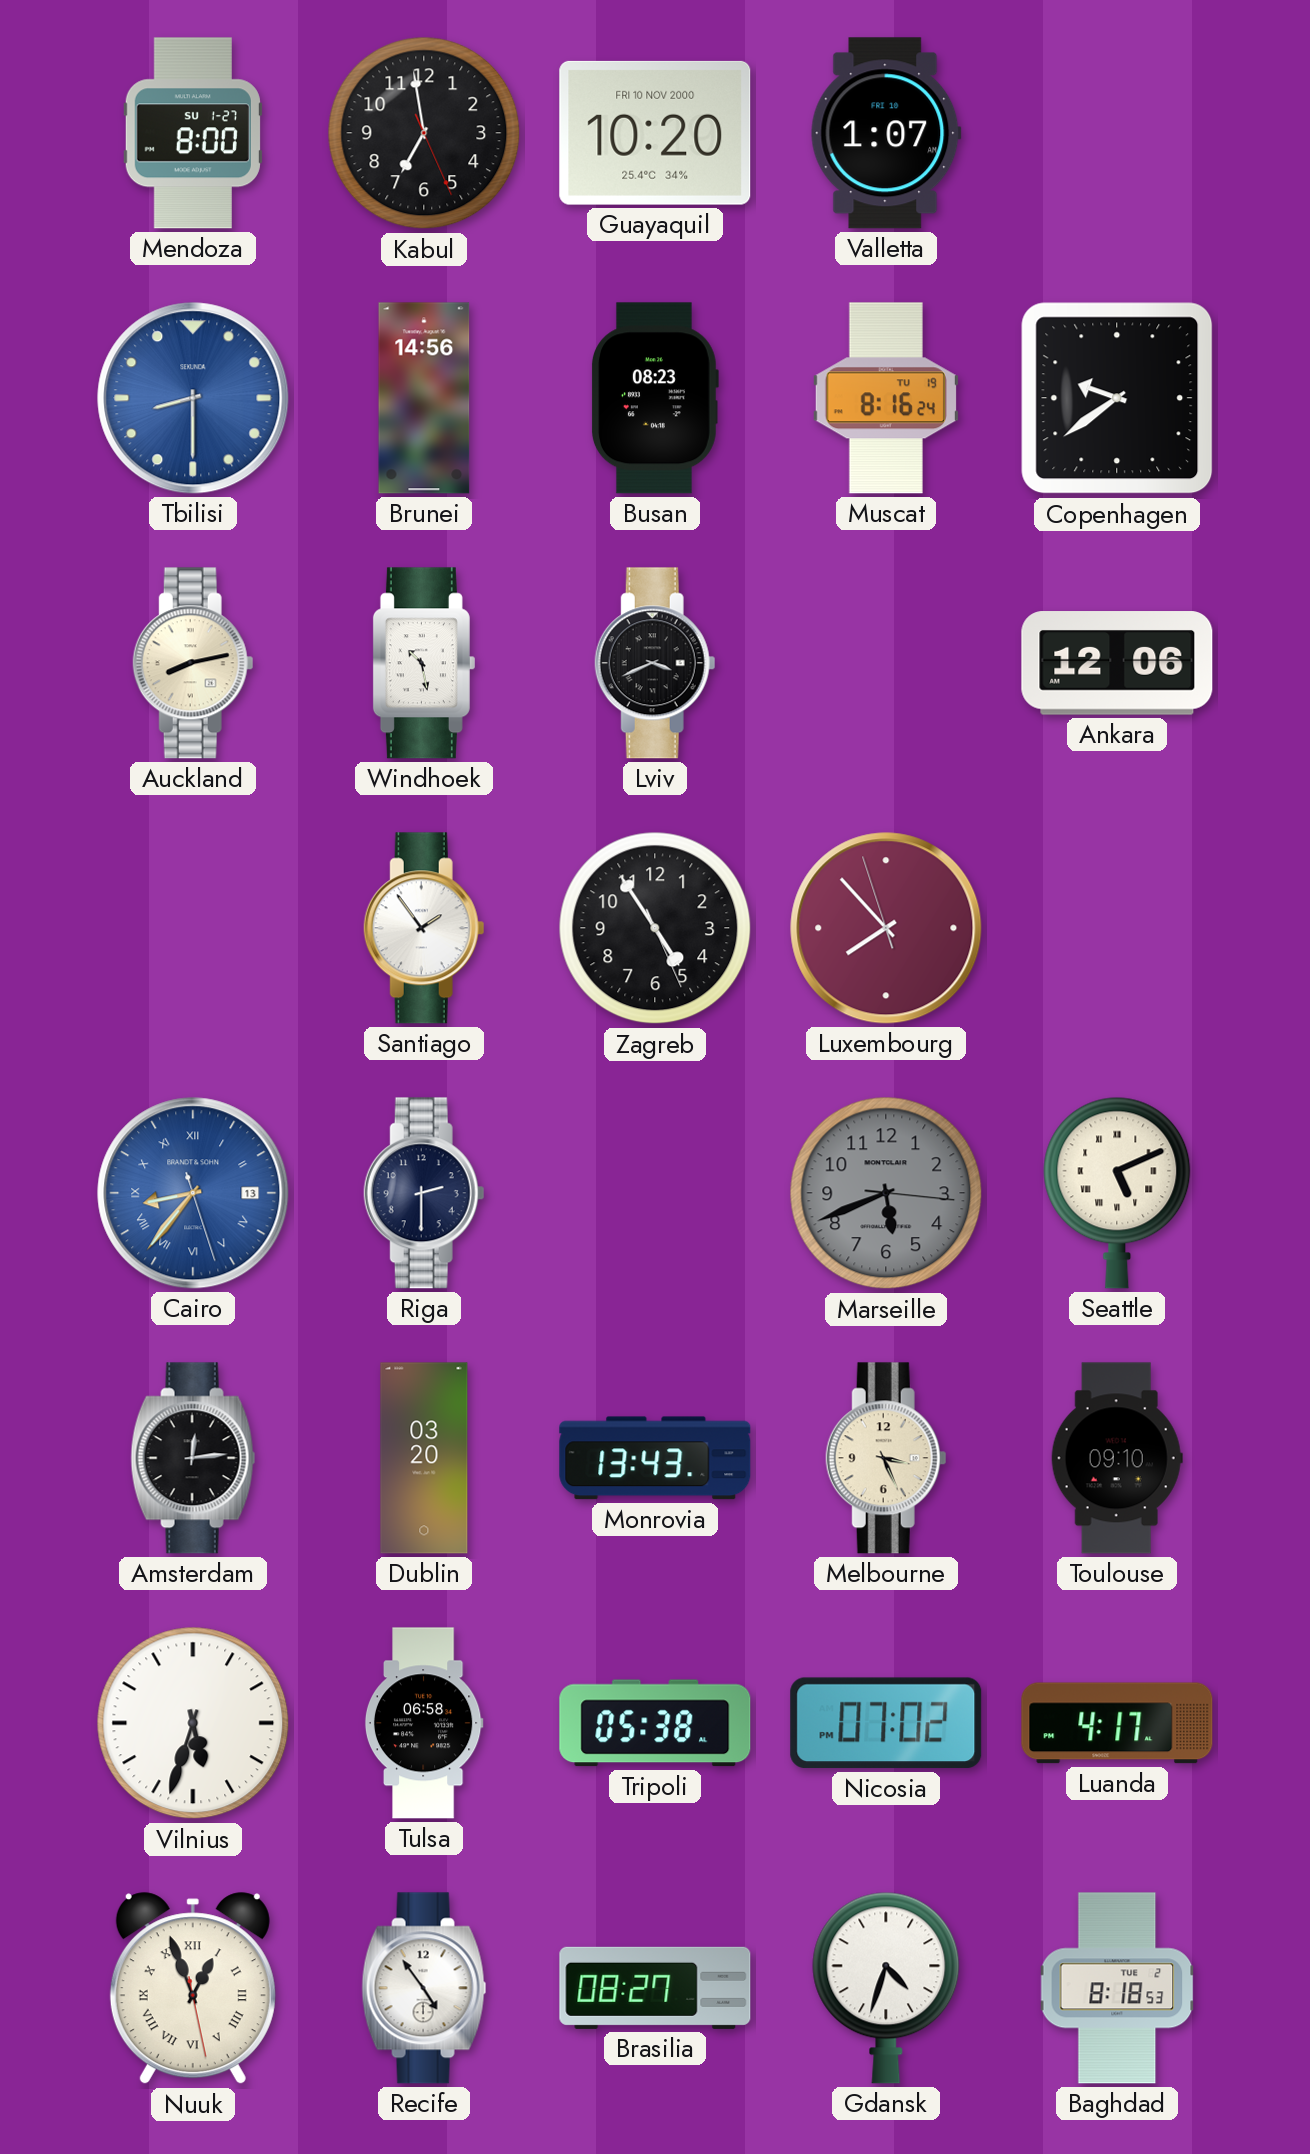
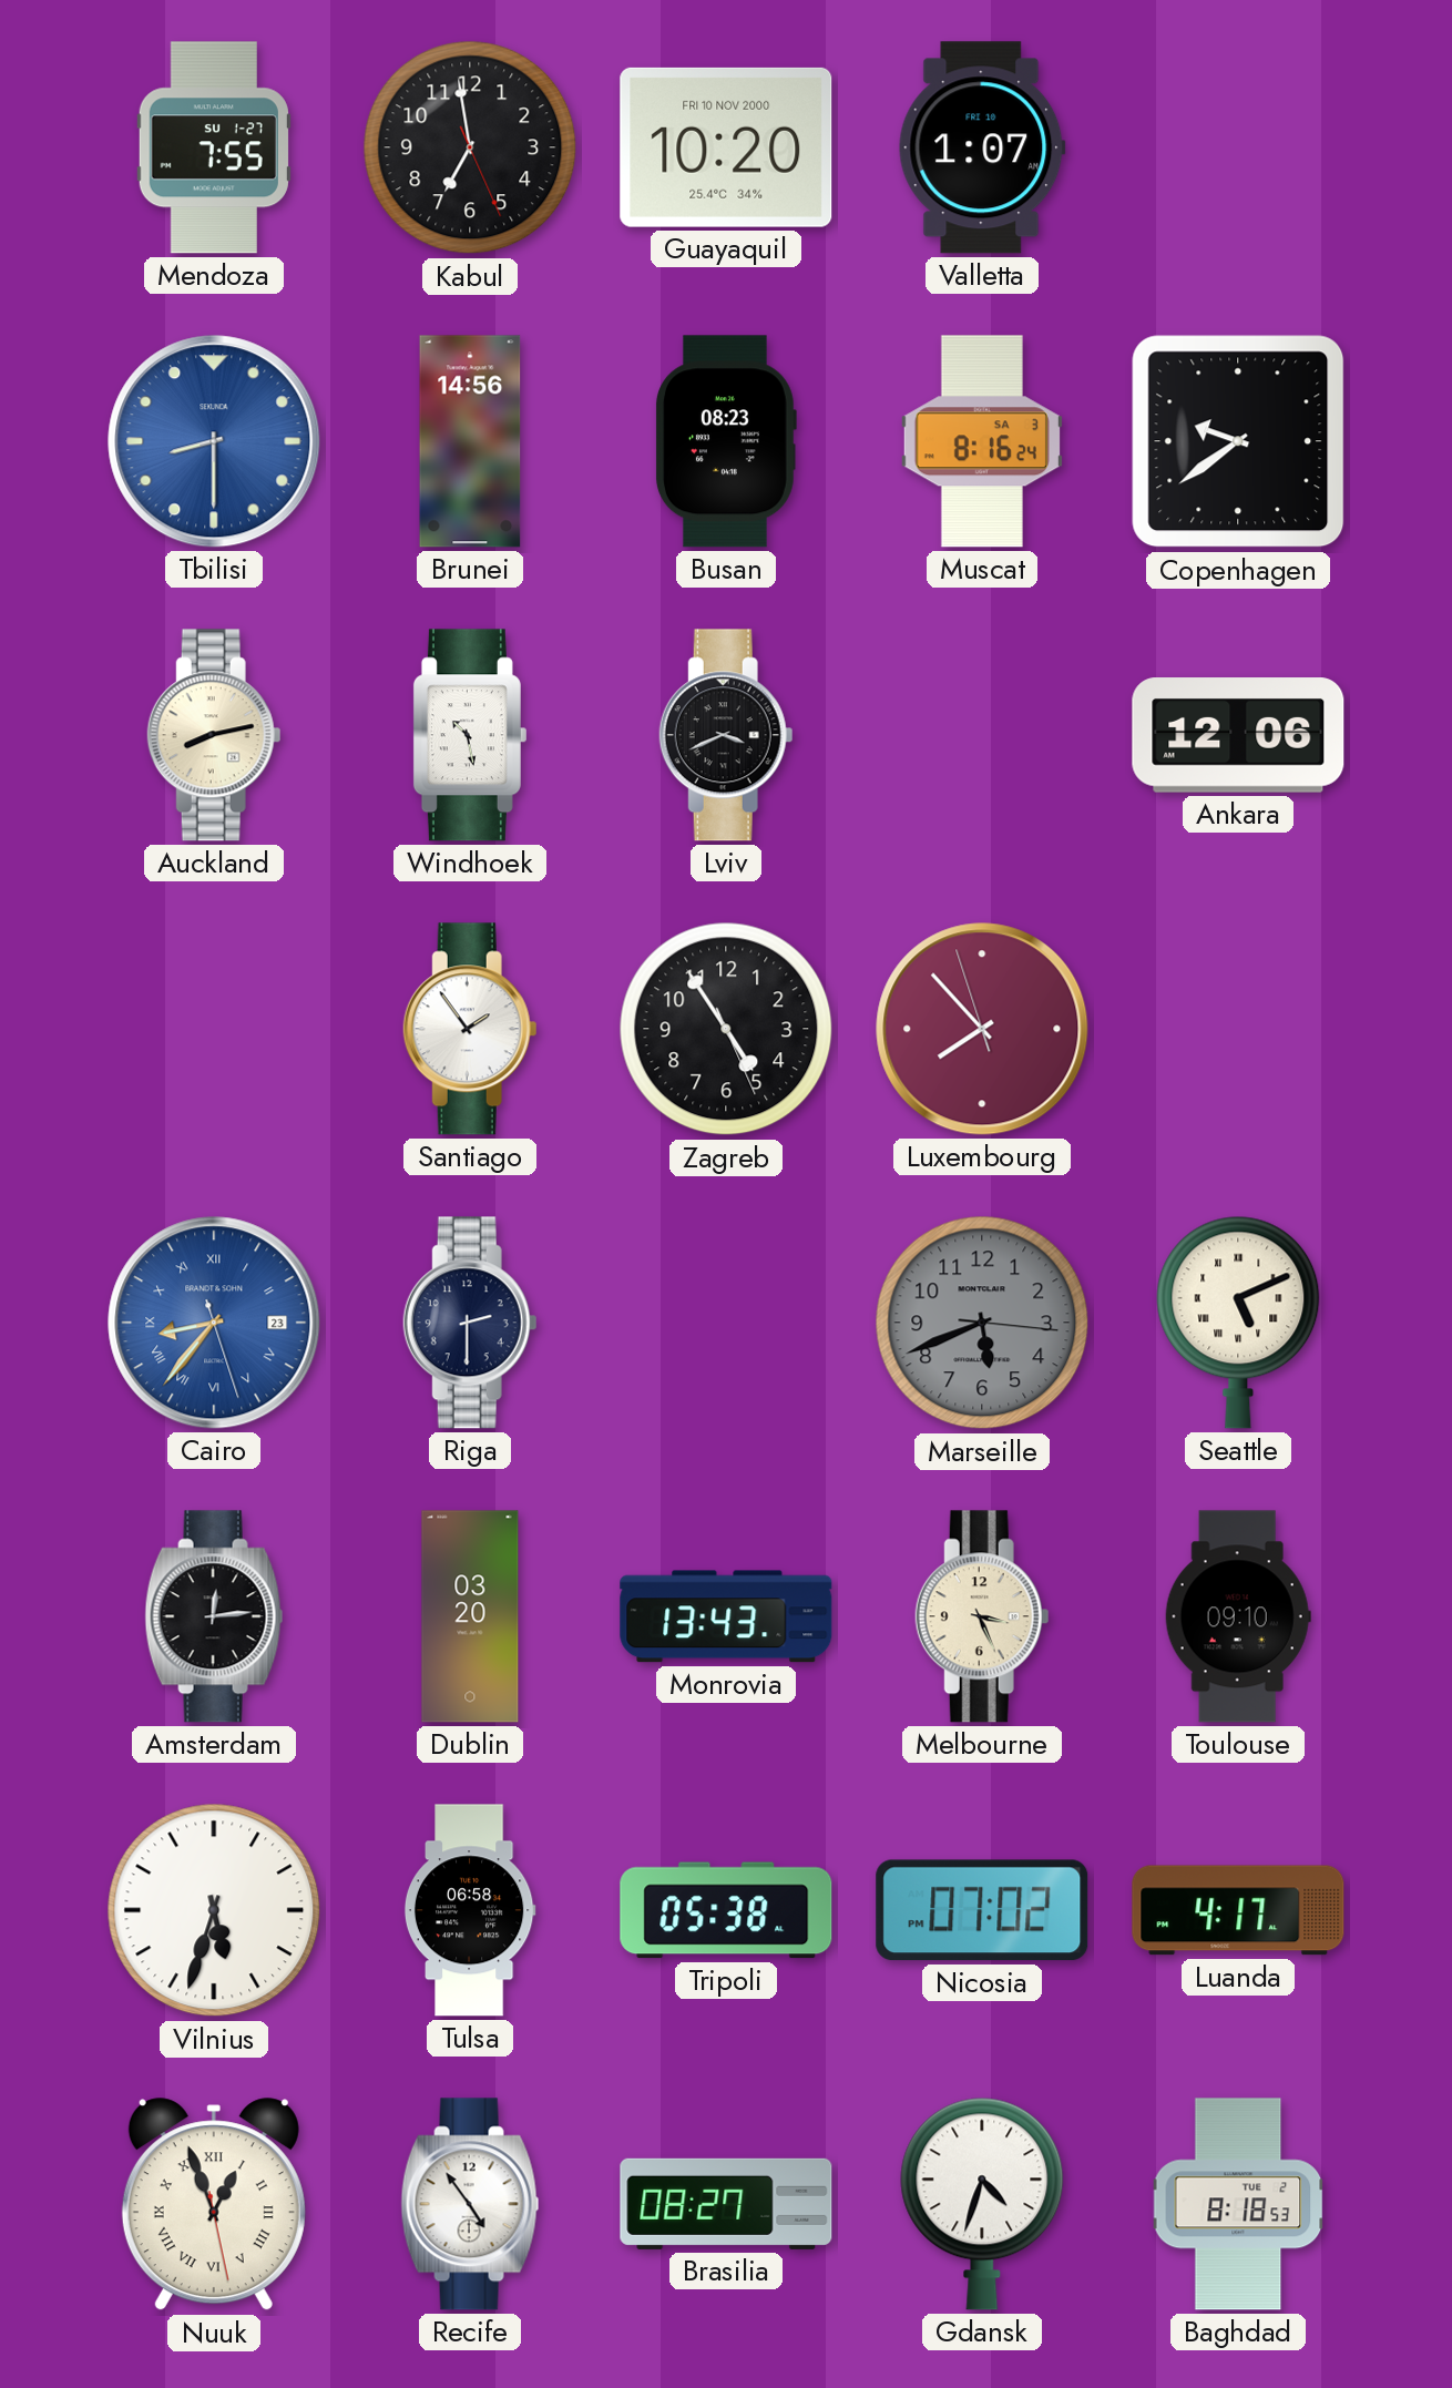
Mendoza: 8:00 -> 7:55
Muscat date: TU 19 -> SA 3
Cairo date: 13 -> 23
